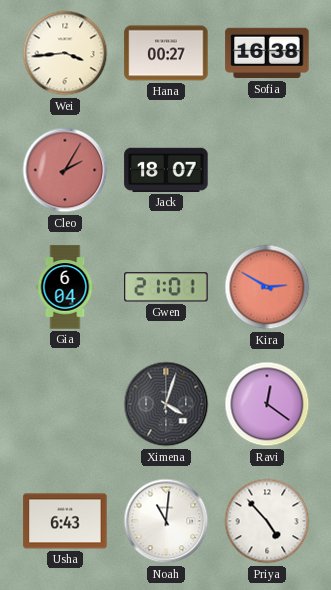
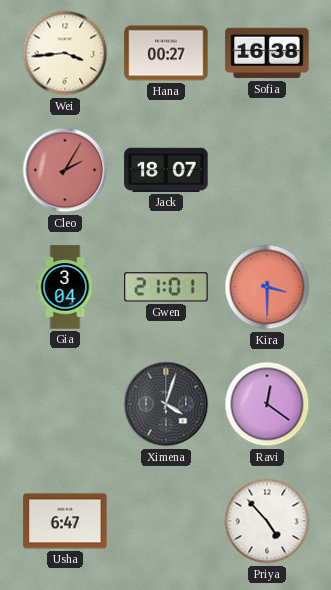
Gia: 6:04 -> 3:04
Kira: 2:50 -> 3:30
Usha: 6:43 -> 6:47
Noah: 11:01 -> none
